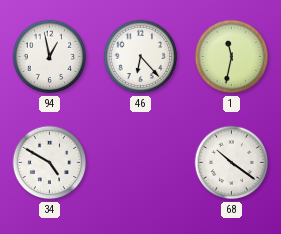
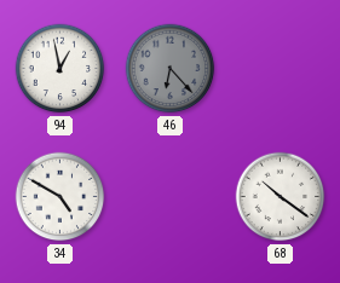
46 dial: white -> grey
1: 11:32 -> none
